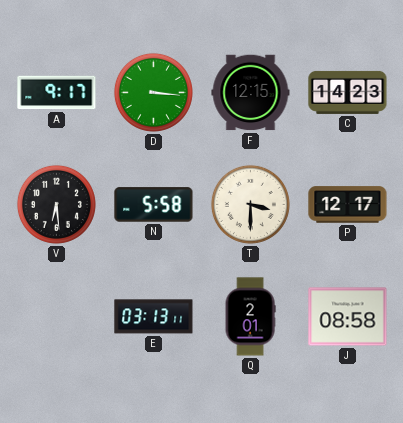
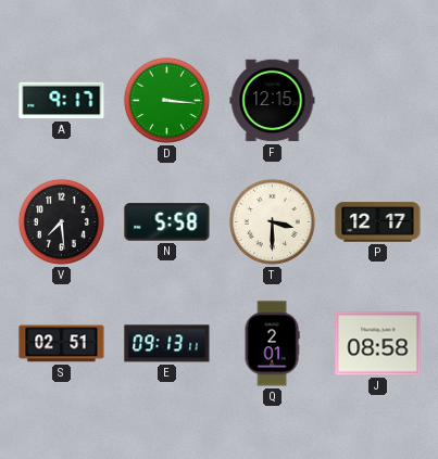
C: 14:23 -> none
V: 6:29 -> 7:29
S: none -> 02:51
E: 03:13 -> 09:13
